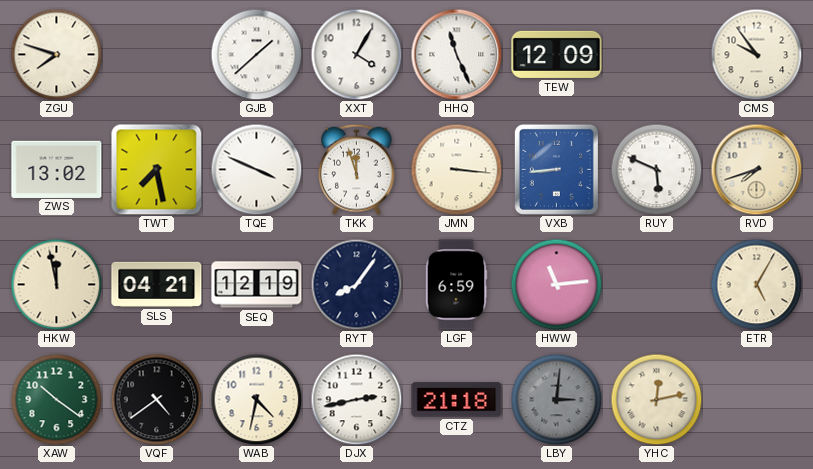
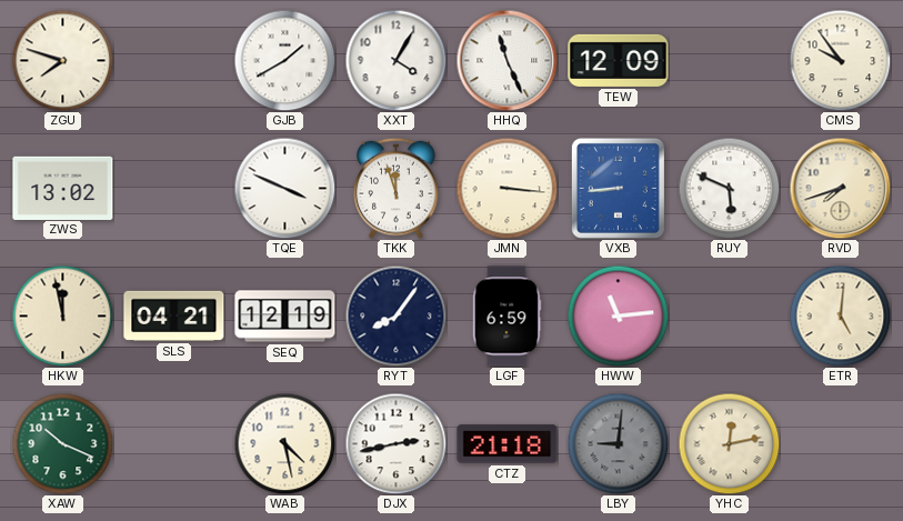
GJB: 1:38 -> 1:40
TWT: 7:28 -> none
ETR: 5:05 -> 5:01
XAW: 10:21 -> 10:19
VQF: 4:39 -> none
WAB: 4:32 -> 4:28
LBY: 3:01 -> 9:01
